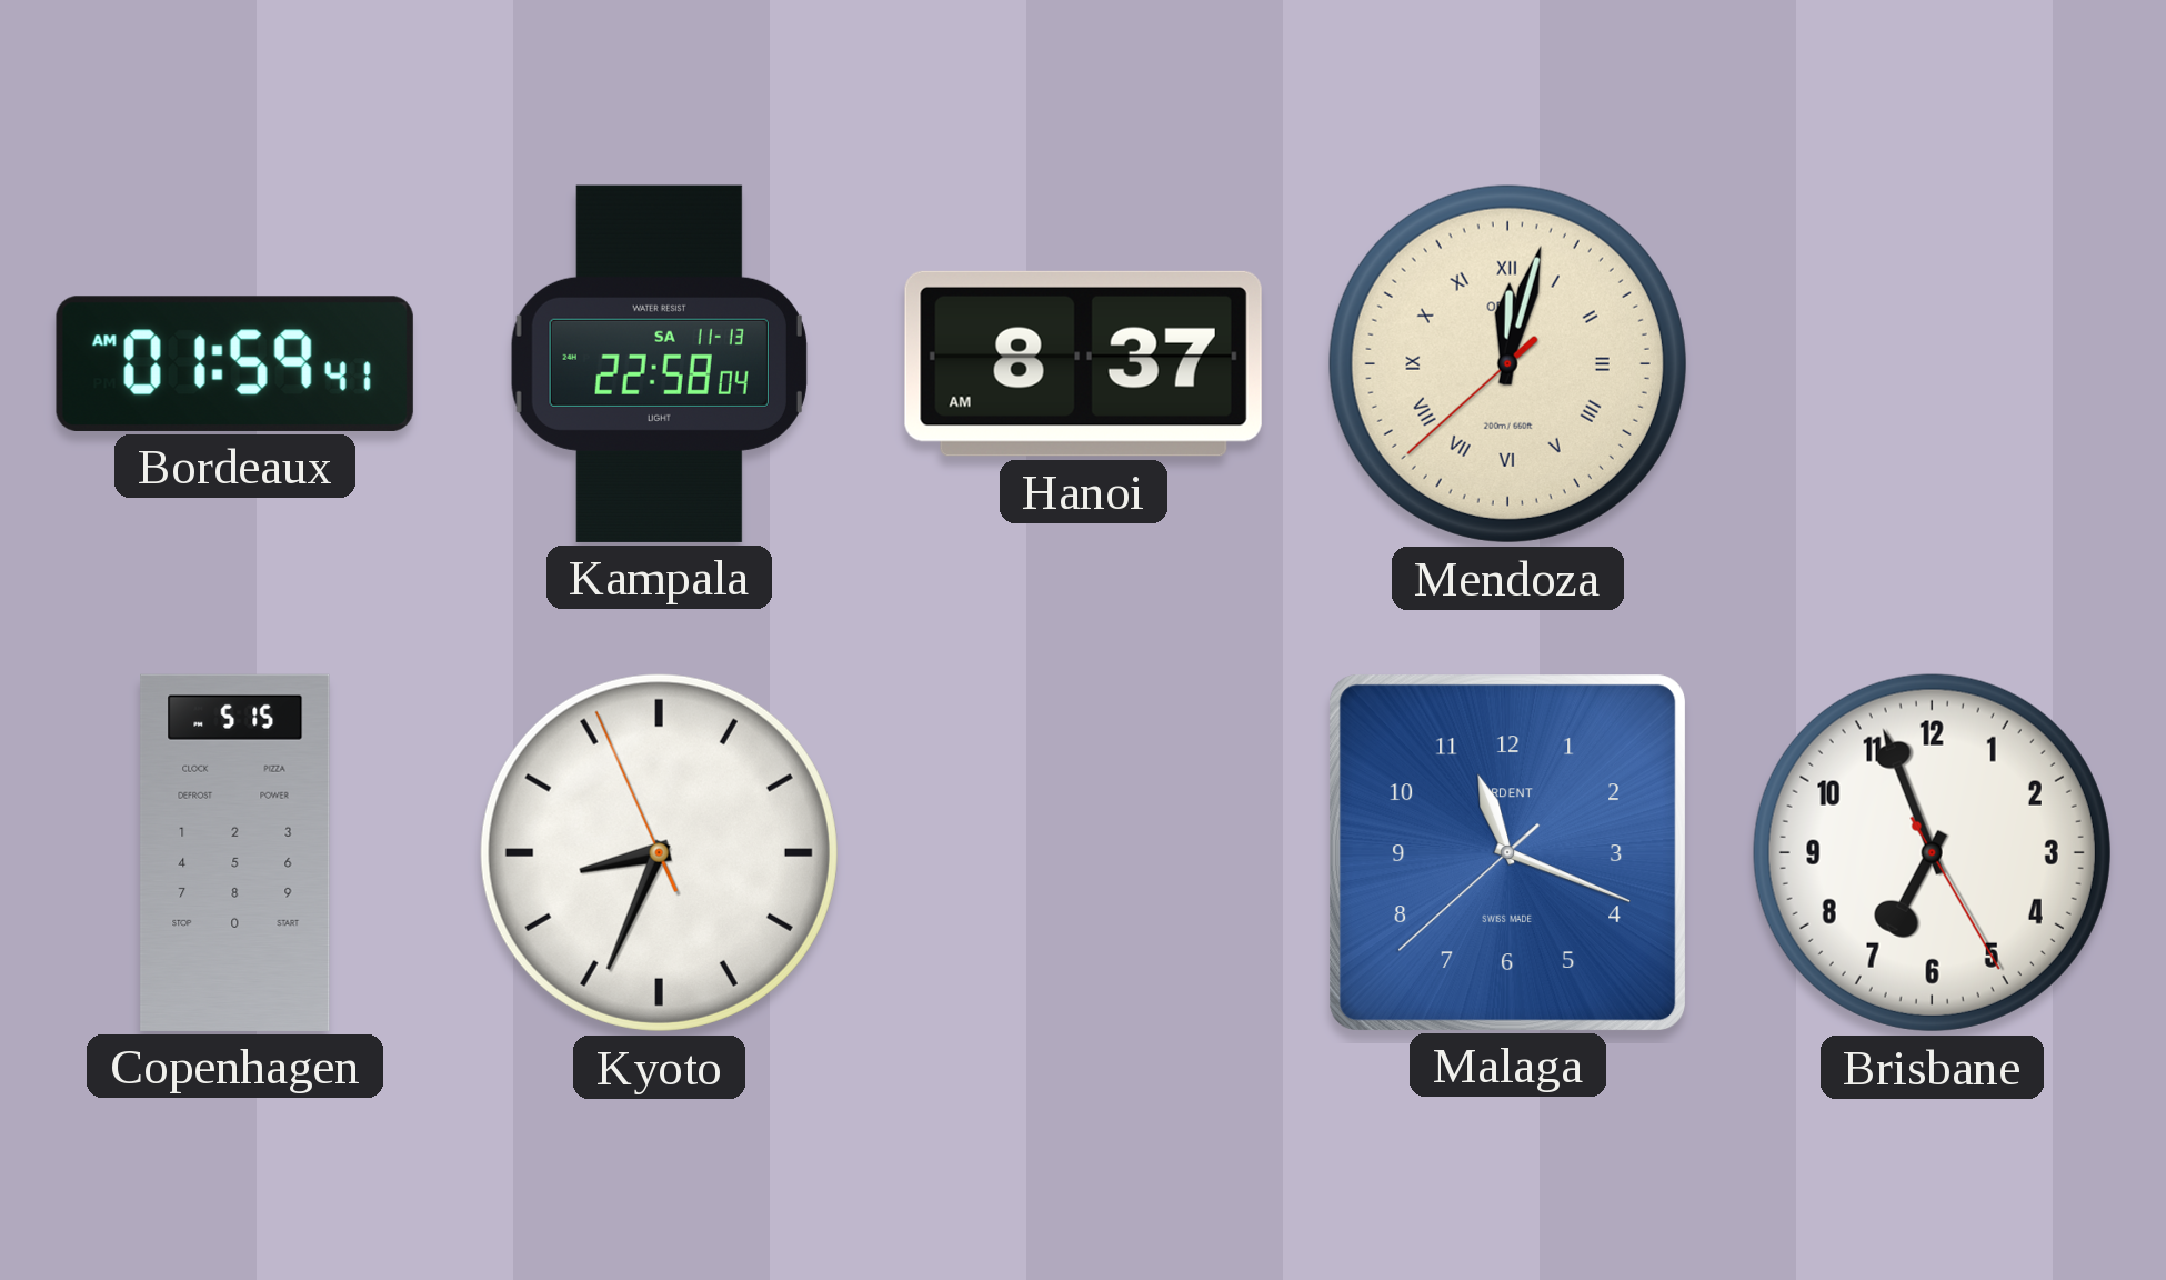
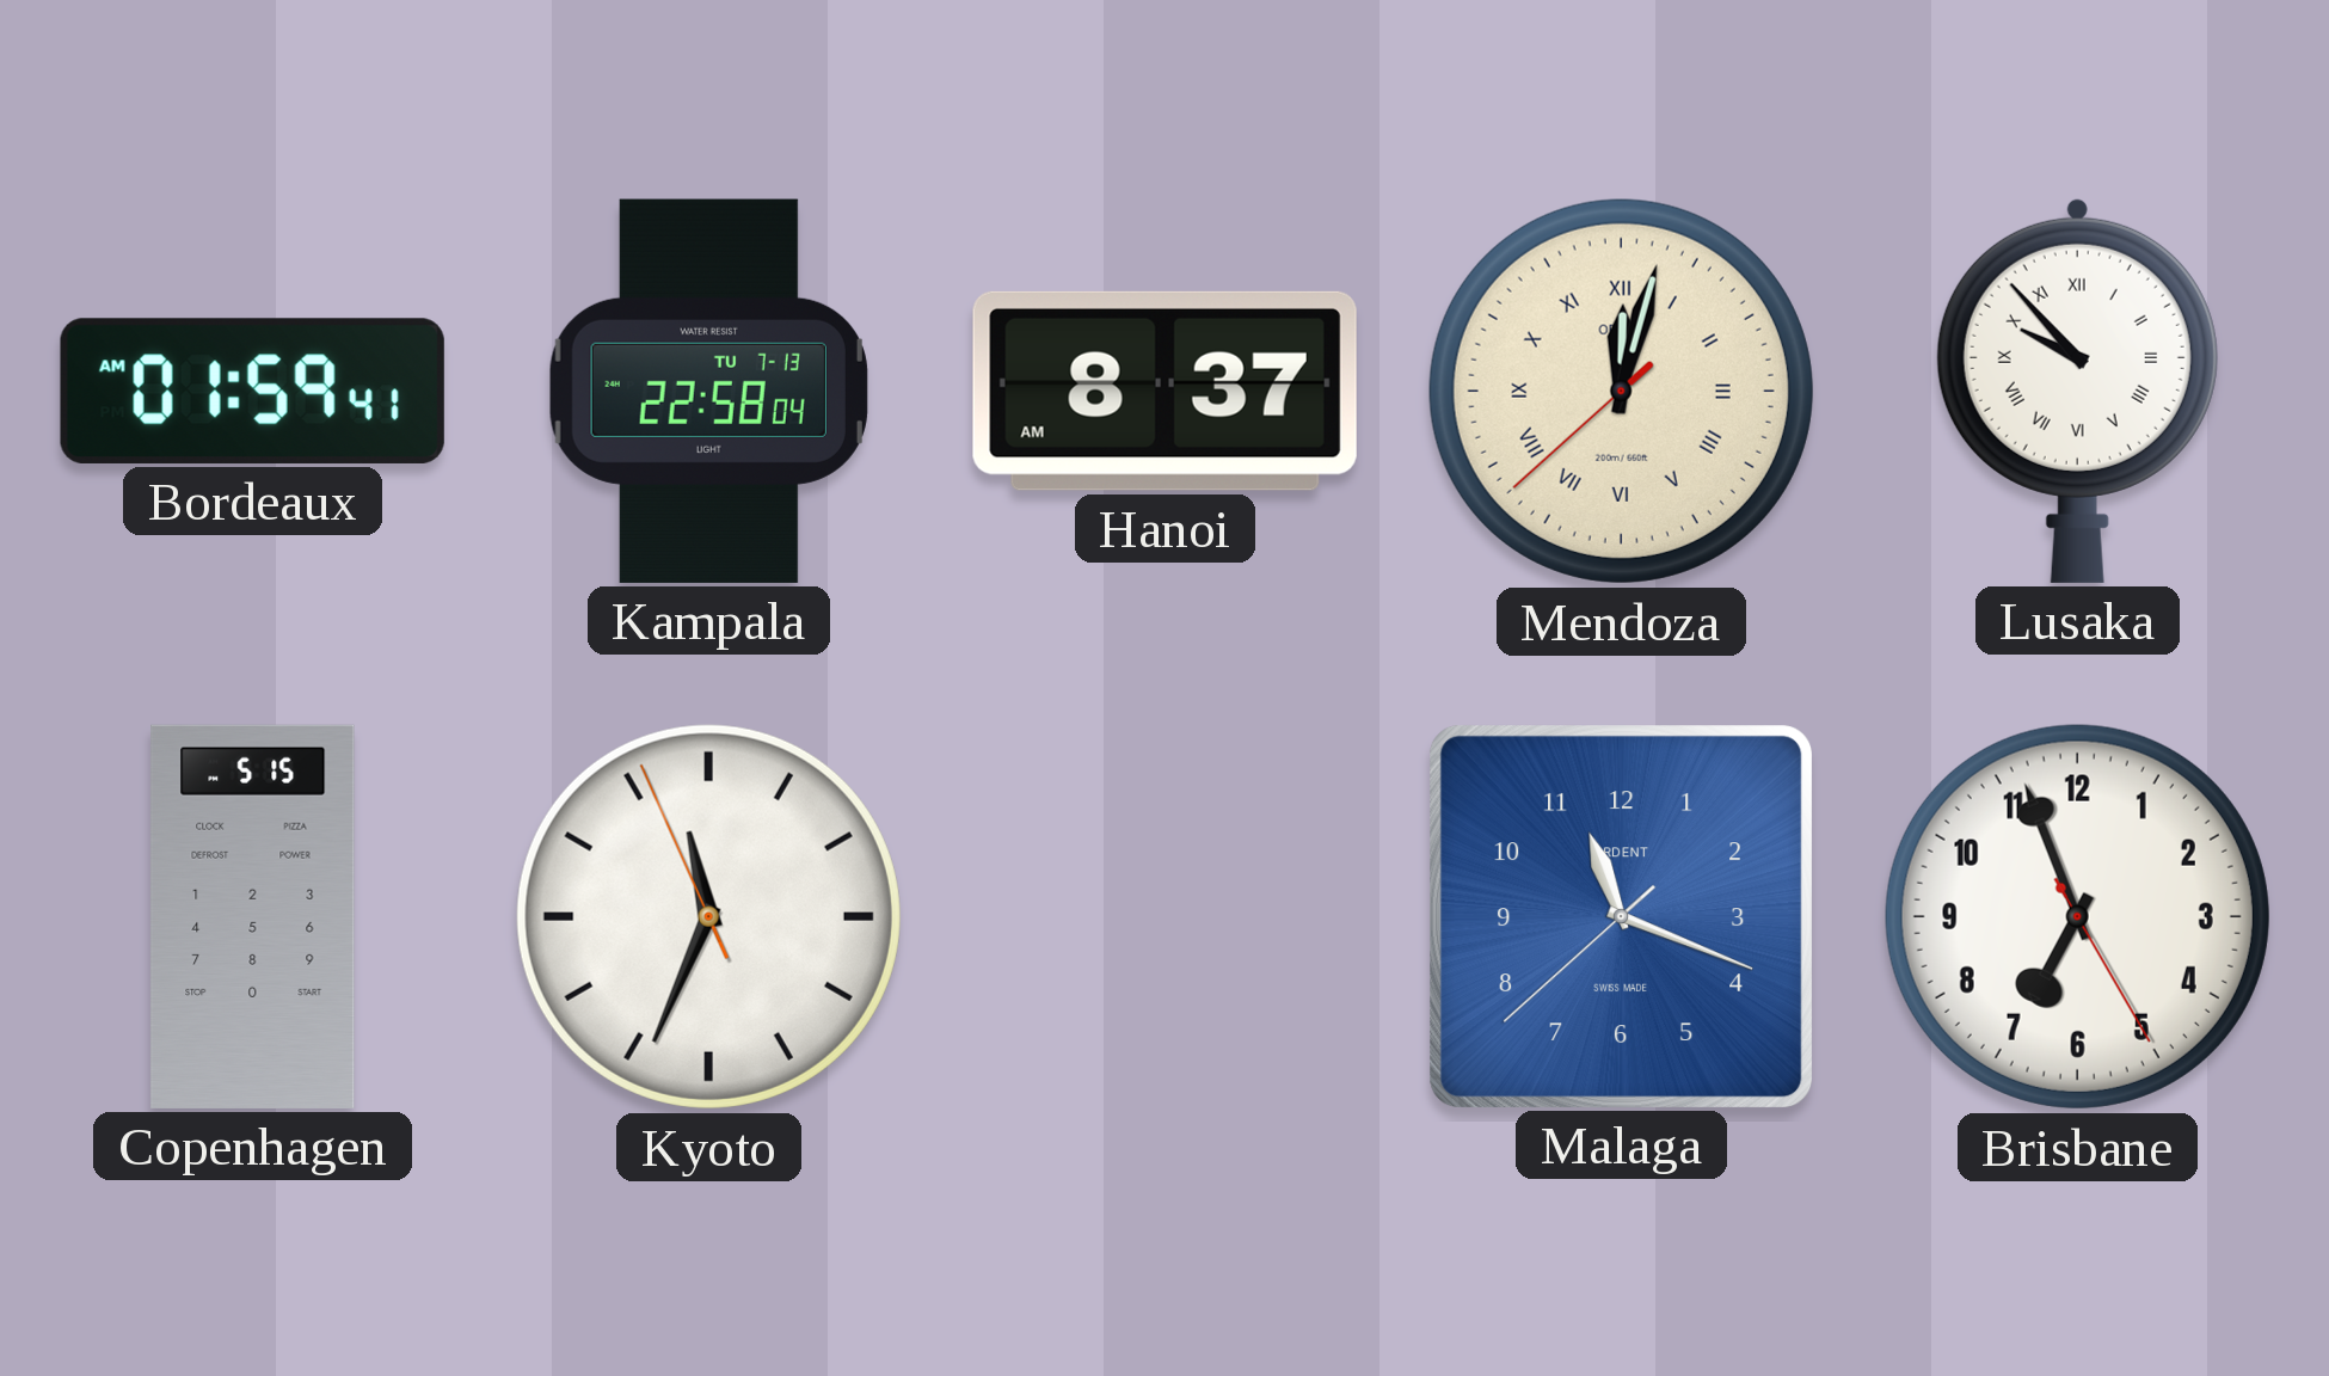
Kampala date: SA 11-13 -> TU 7-13
Lusaka: none -> 9:53
Kyoto: 8:33 -> 11:33
